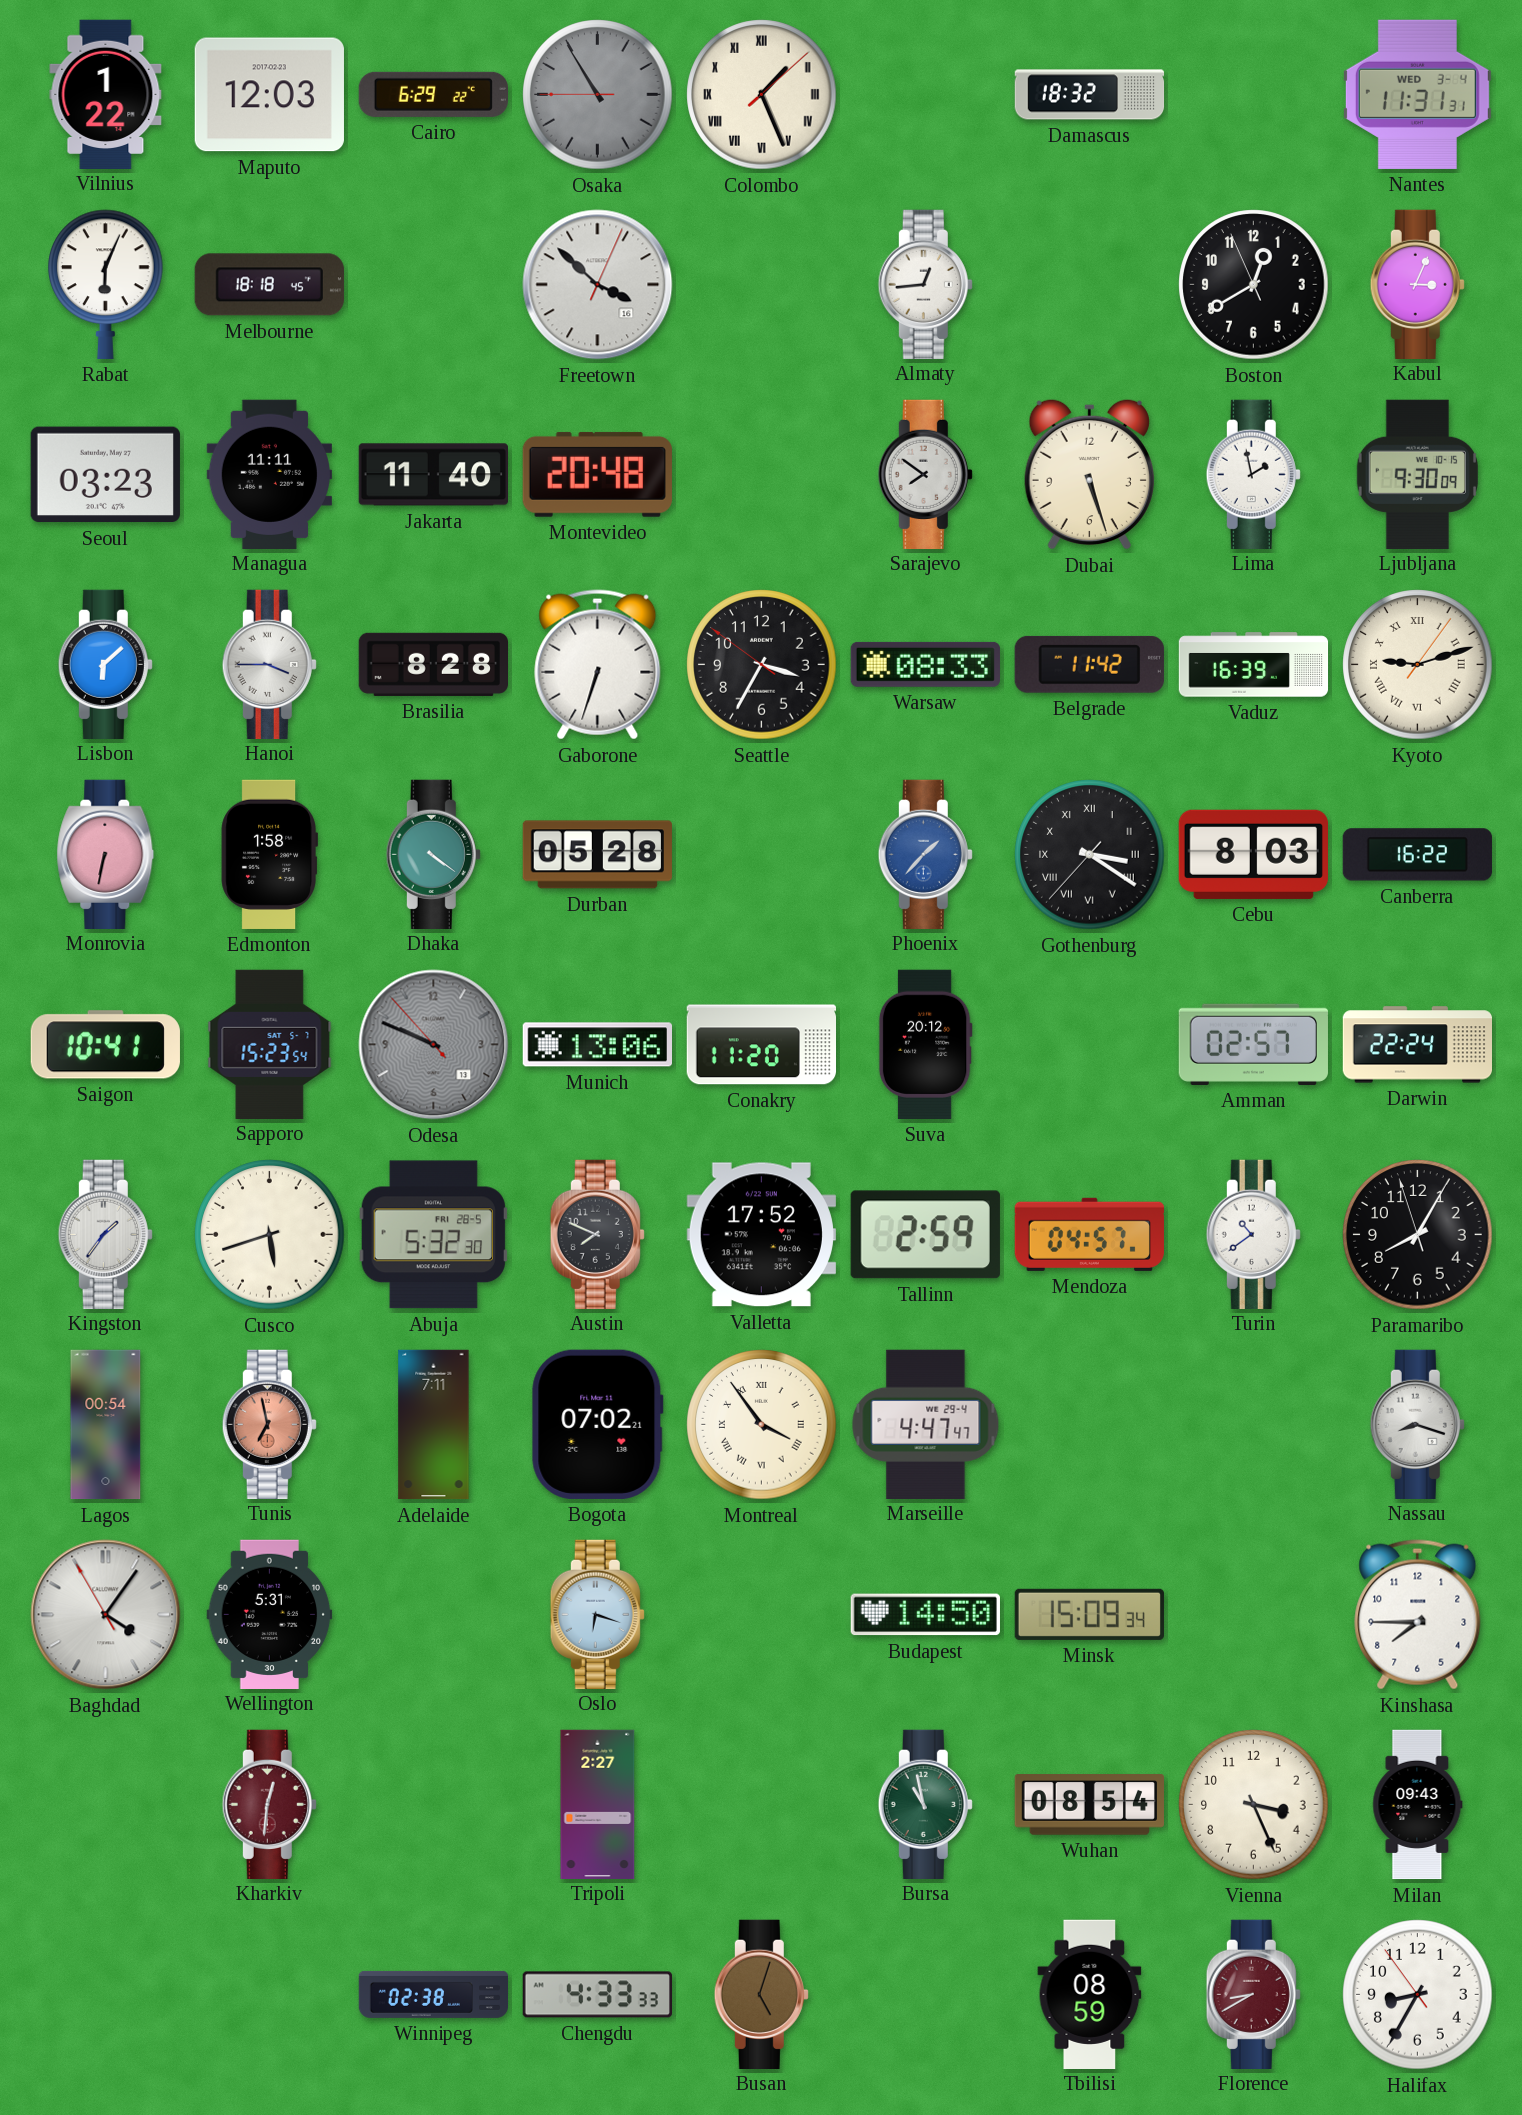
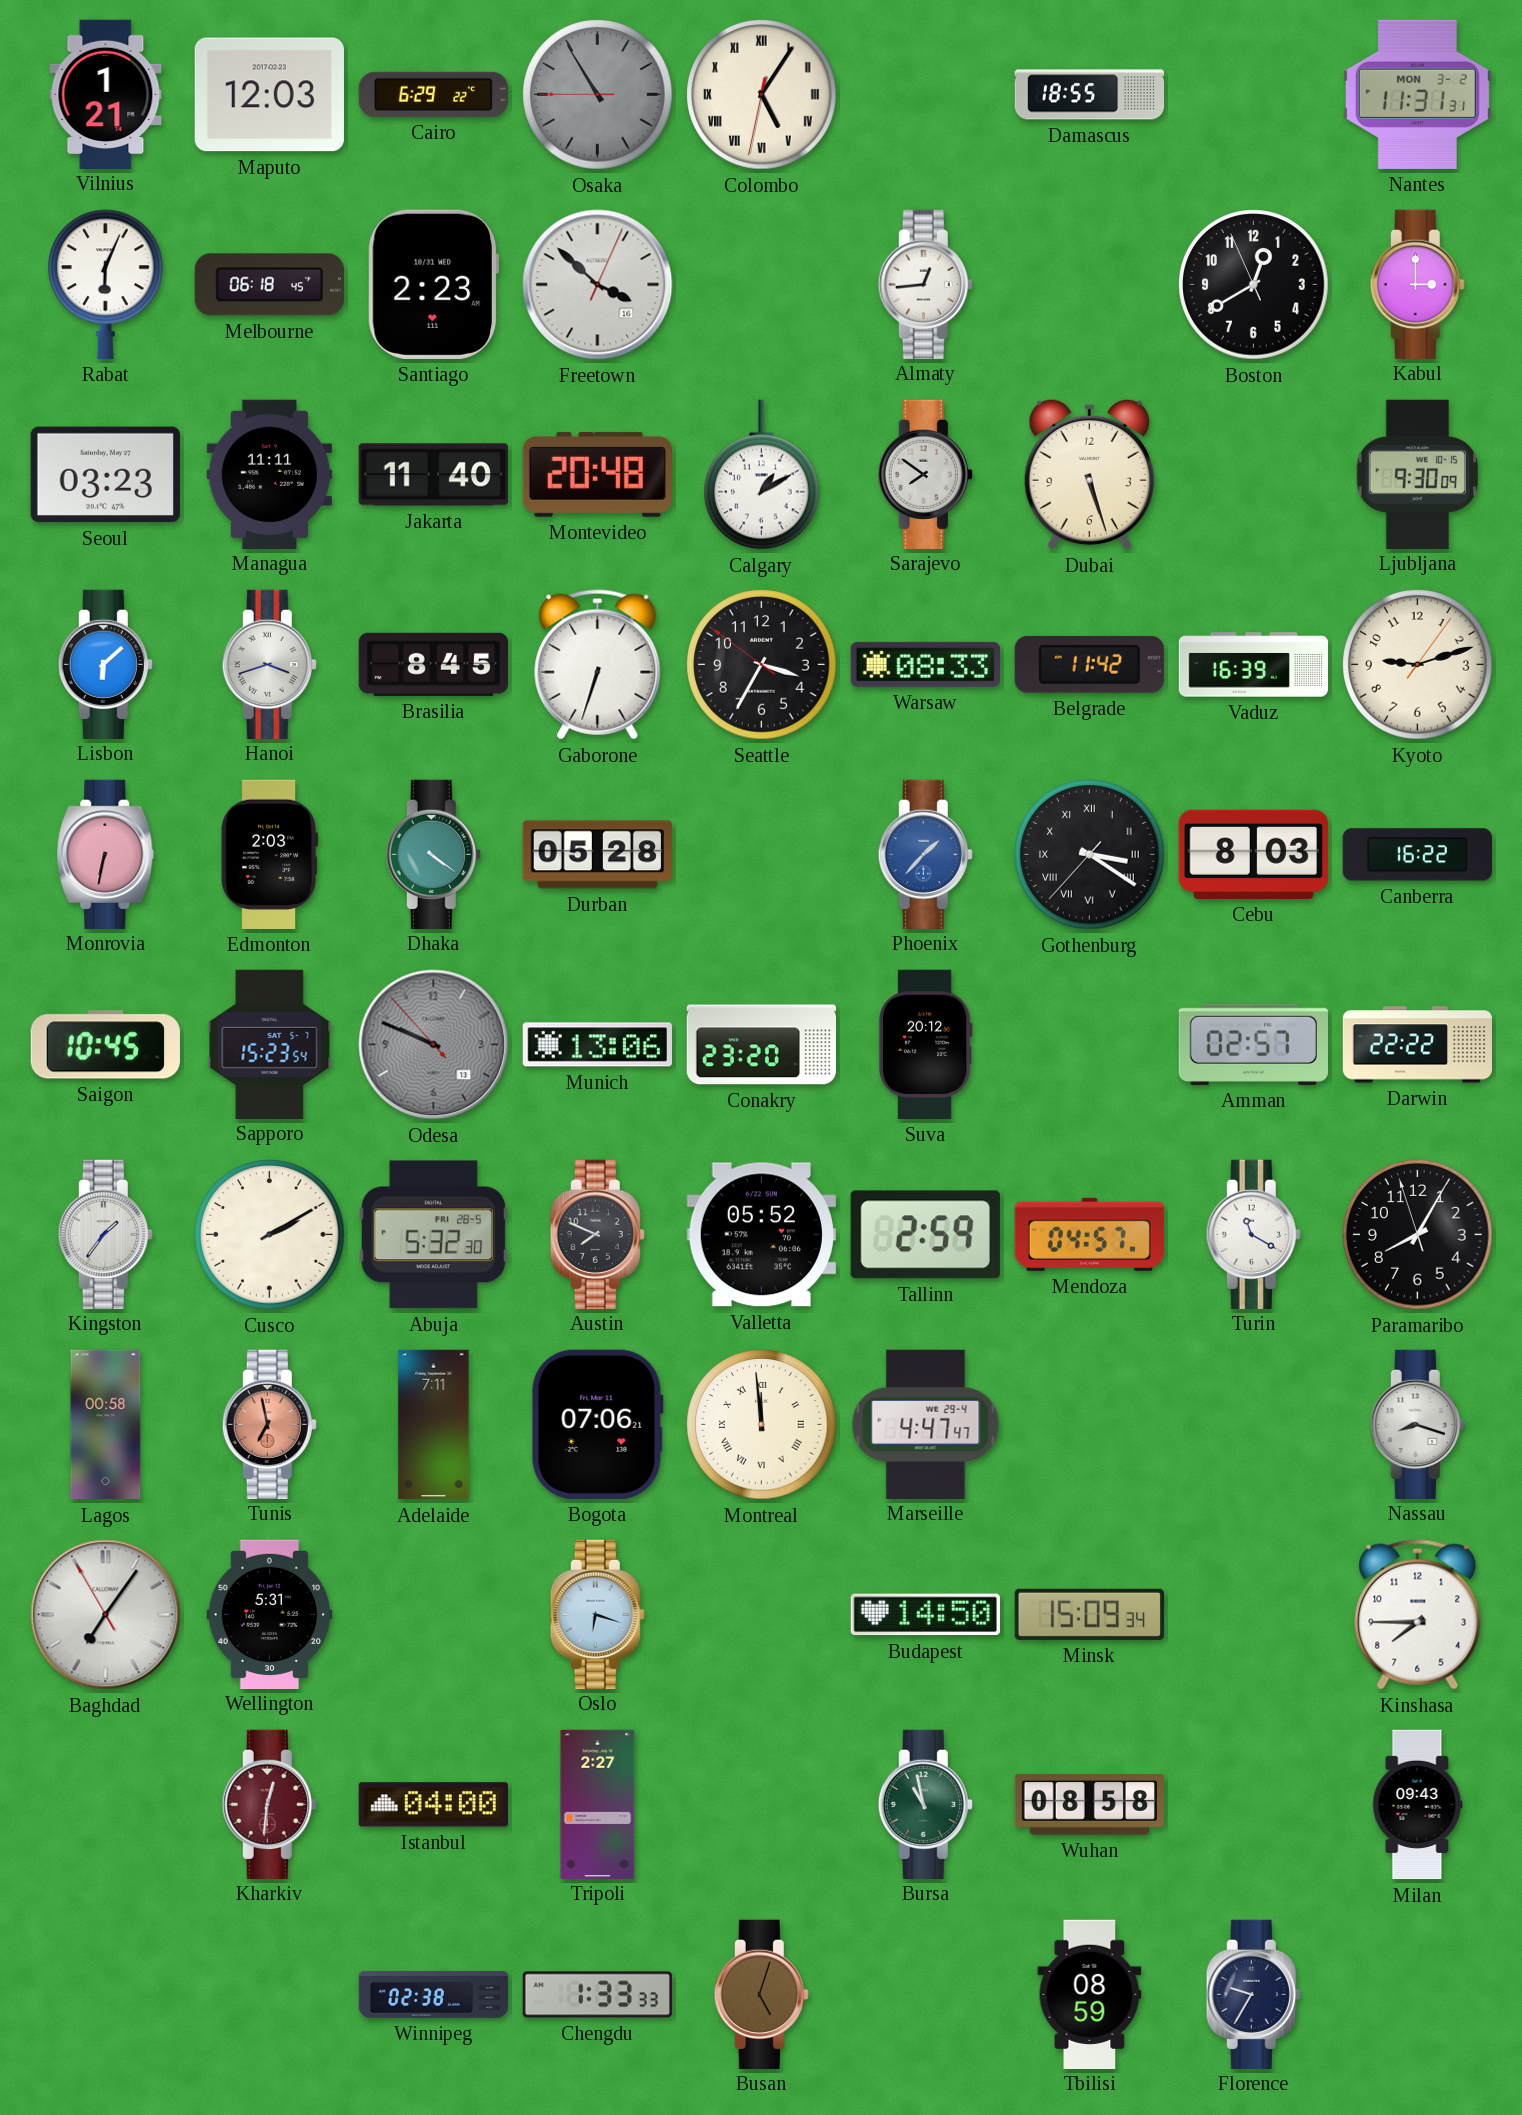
Vilnius: 1:22 -> 1:21
Colombo: 1:26 -> 5:05
Damascus: 18:32 -> 18:55
Nantes date: WED 3-4 -> MON 3-2
Melbourne: 18:18 -> 06:18
Santiago: none -> 2:23
Kabul: 3:04 -> 3:00
Calgary: none -> 1:10
Lima: 1:58 -> none
Hanoi: 3:45 -> 3:42
Brasilia: 8:28 -> 8:45
Kyoto numerals: Roman -> Arabic
Edmonton: 1:58 -> 2:03
Saigon: 10:41 -> 10:45
Conakry: 11:20 -> 23:20
Darwin: 22:24 -> 22:22
Cusco: 5:42 -> 2:10
Valletta: 17:52 -> 05:52
Turin: 10:39 -> 11:20
Lagos: 00:54 -> 00:58
Bogota: 07:02 -> 07:06
Montreal: 3:54 -> 11:59
Baghdad: 4:05 -> 7:05
Istanbul: none -> 04:00
Wuhan: 08:54 -> 08:58
Vienna: 3:26 -> none
Chengdu: 4:33 -> 1:33
Florence: 8:40 -> 9:35
Florence dial: burgundy -> navy
Halifax: 8:34 -> none
